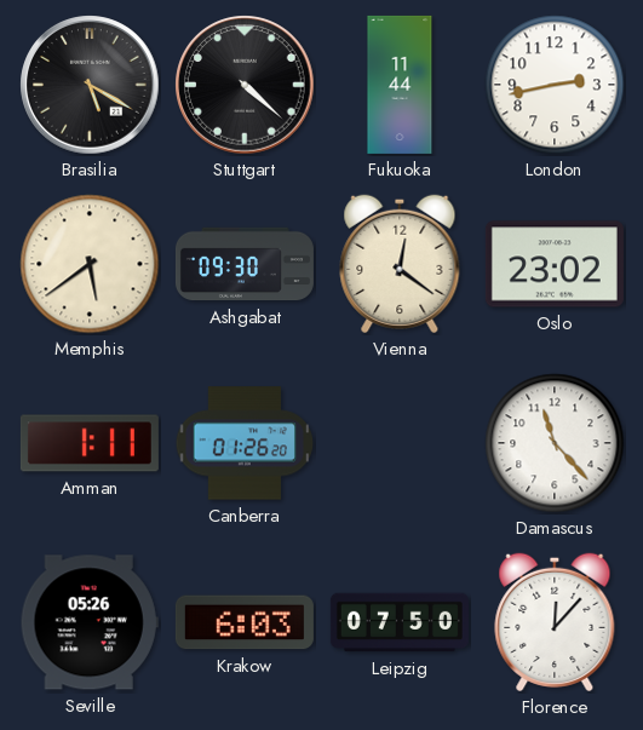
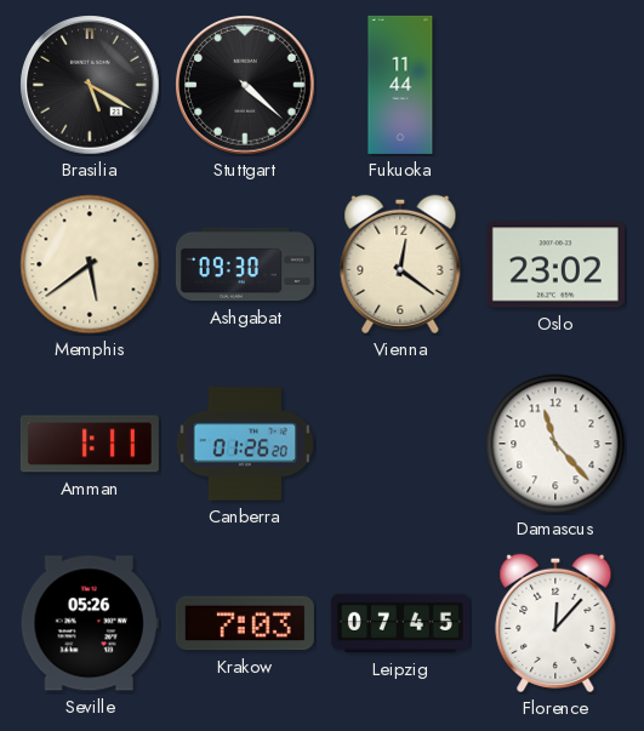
London: 2:43 -> none
Krakow: 6:03 -> 7:03
Leipzig: 07:50 -> 07:45
